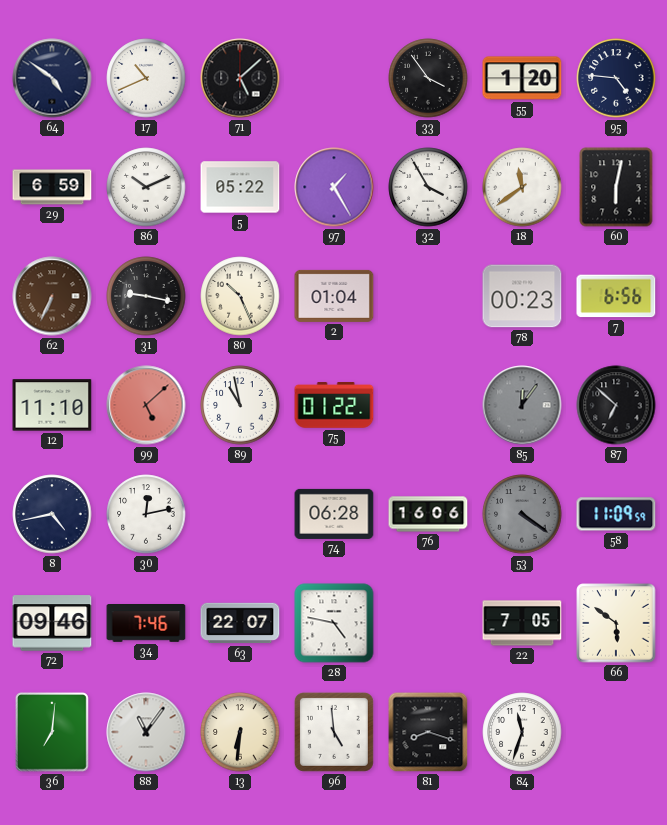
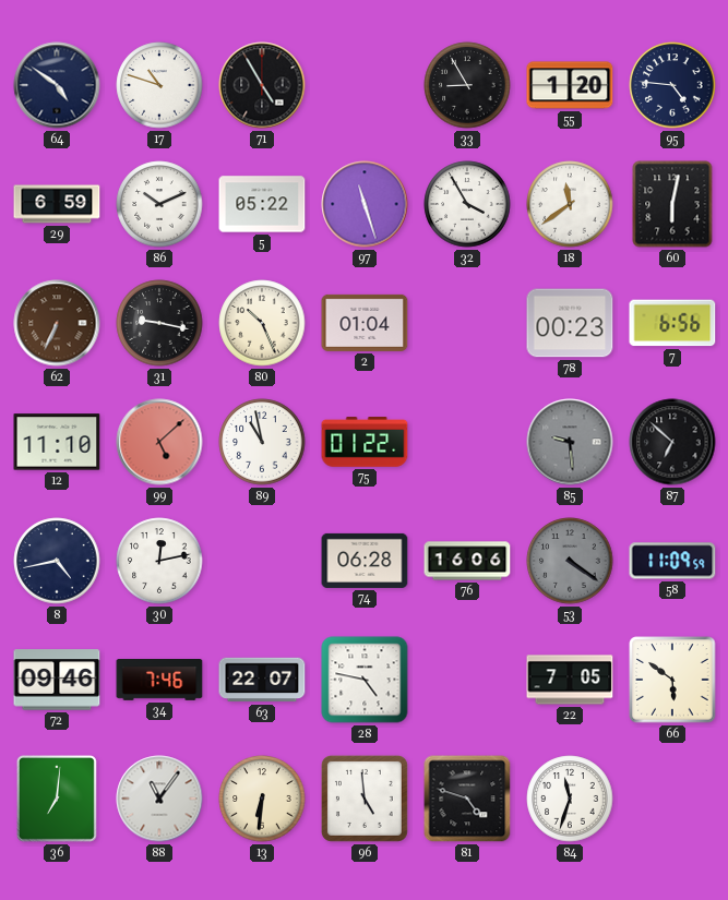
17: 10:41 -> 10:48
71: 5:08 -> 4:55
33: 3:54 -> 8:55
97: 1:25 -> 11:27
85: 12:06 -> 9:29
81: 8:18 -> 4:48
